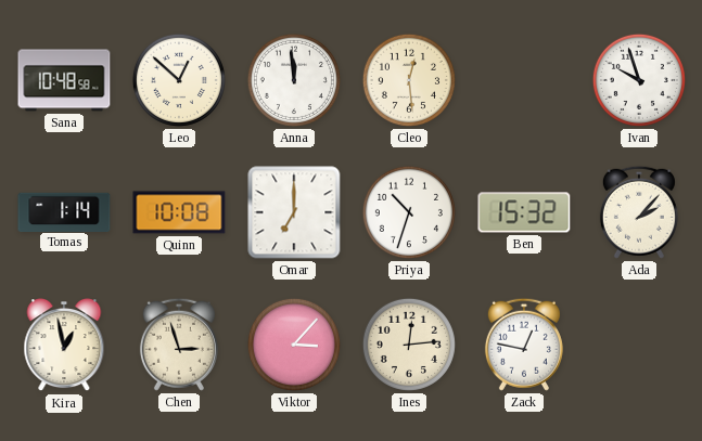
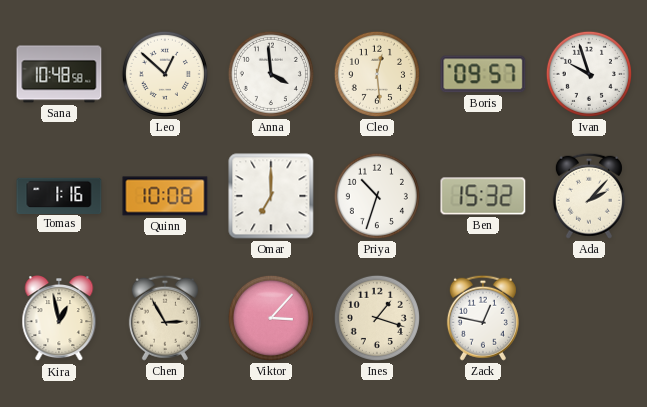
Anna: 11:59 -> 3:59
Boris: none -> 09:57
Tomas: 1:14 -> 1:16
Chen: 2:57 -> 2:55
Ines: 12:14 -> 1:18
